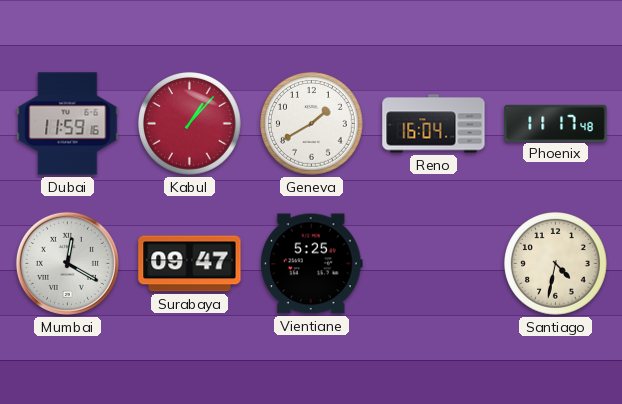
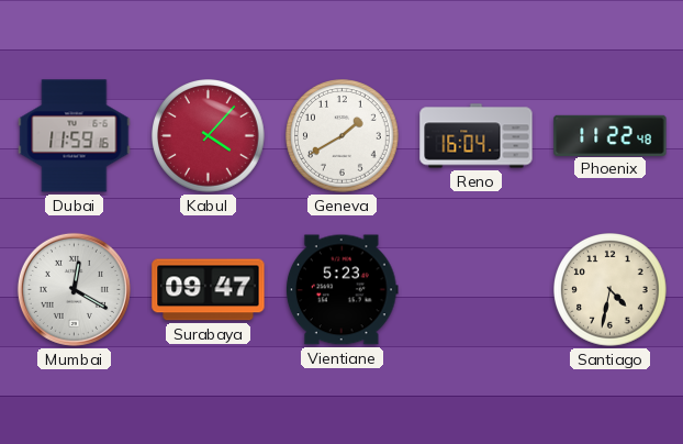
Kabul: 1:07 -> 4:07
Phoenix: 11:17 -> 11:22
Vientiane: 5:25 -> 5:23
